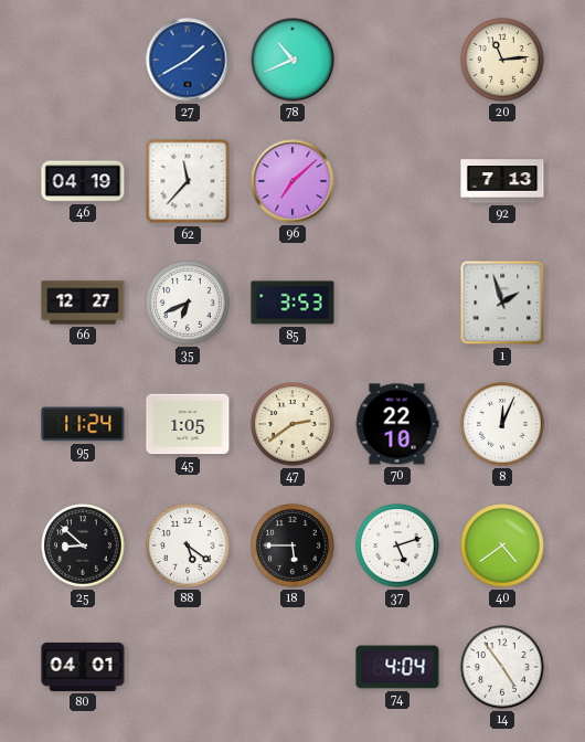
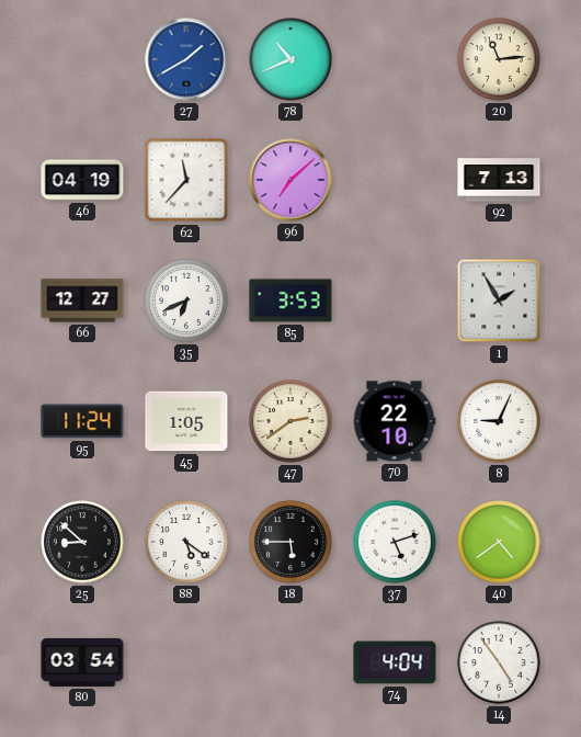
1: 1:57 -> 1:55
8: 12:04 -> 9:04
80: 04:01 -> 03:54
